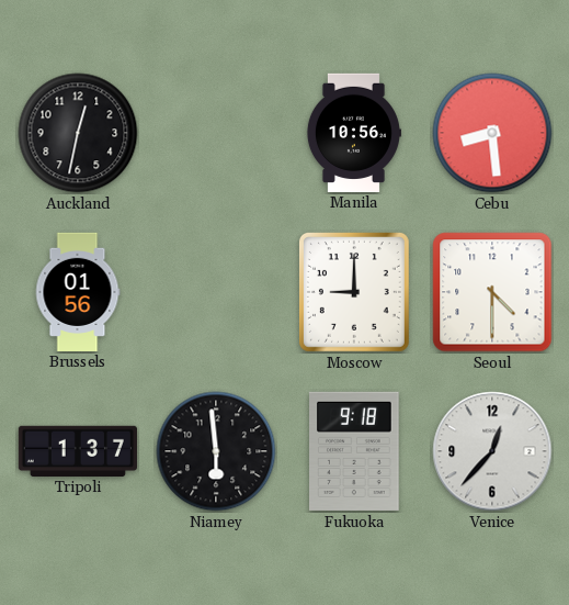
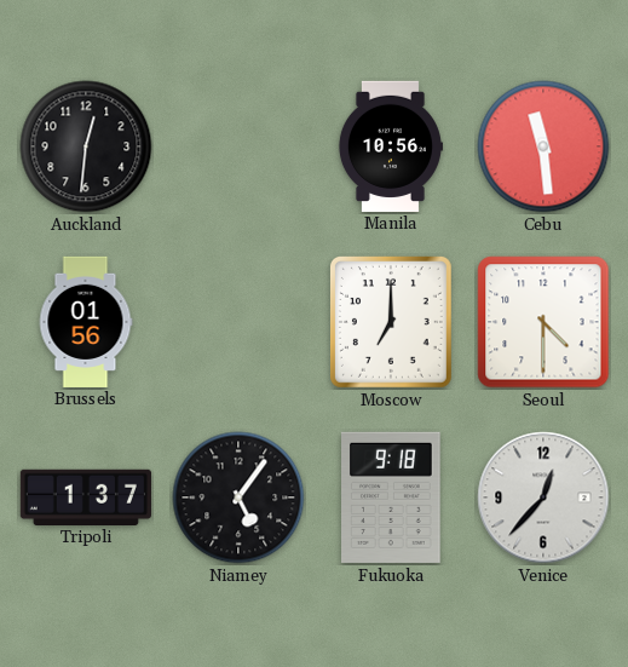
Auckland: 12:32 -> 12:31
Cebu: 8:29 -> 11:29
Moscow: 9:00 -> 7:00
Niamey: 5:59 -> 5:06
